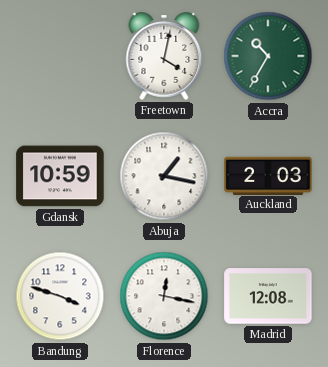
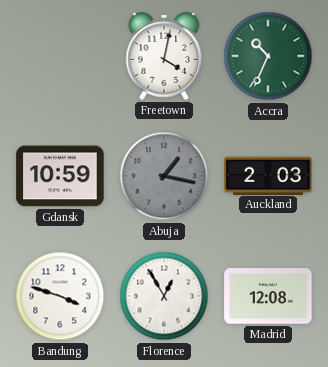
Accra: 10:35 -> 10:34
Abuja dial: white -> grey
Florence: 12:17 -> 12:55
